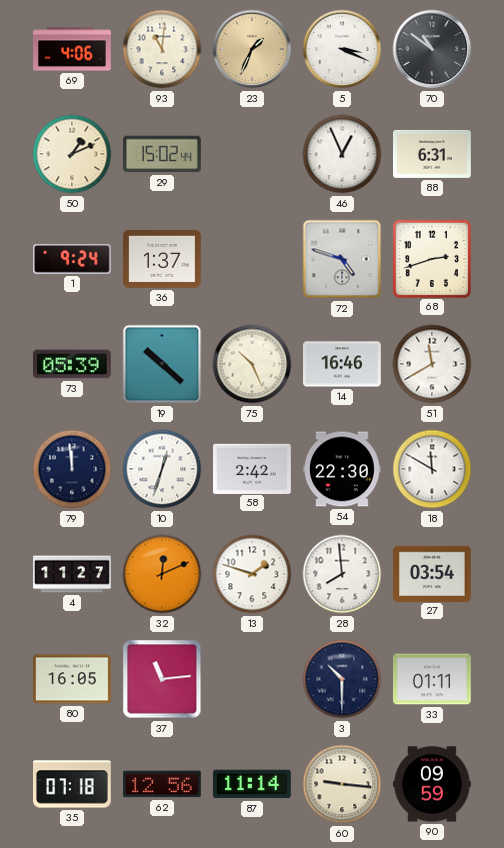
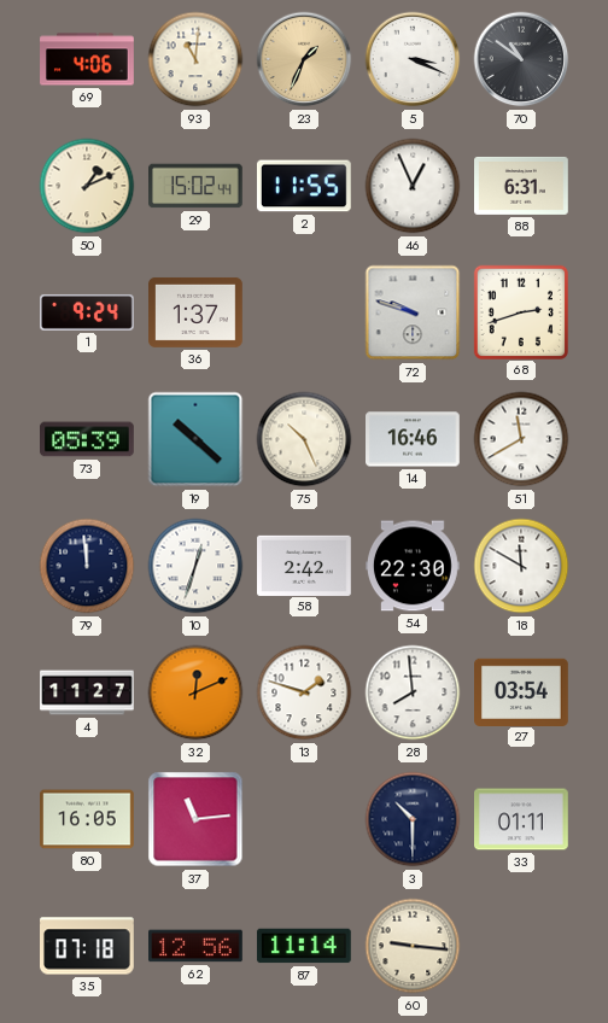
2: none -> 11:55
72: 4:48 -> 9:48
90: 09:59 -> none
